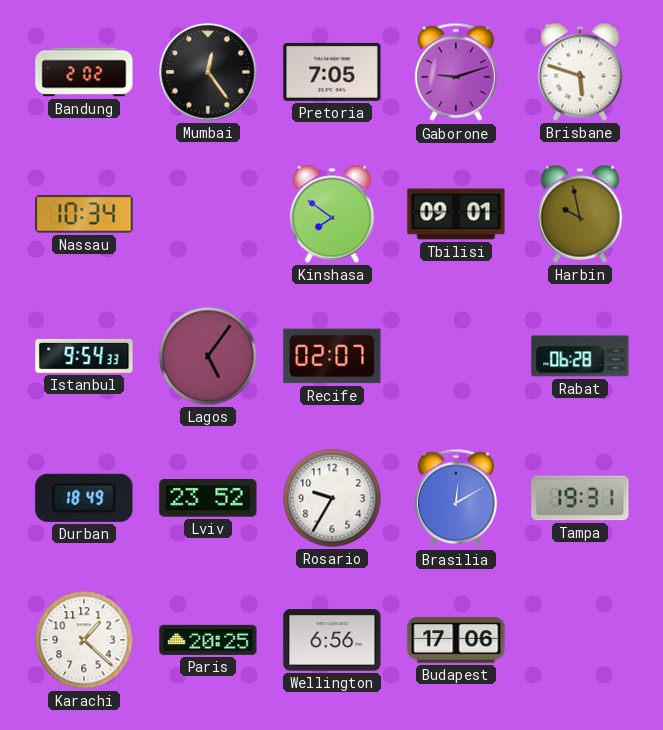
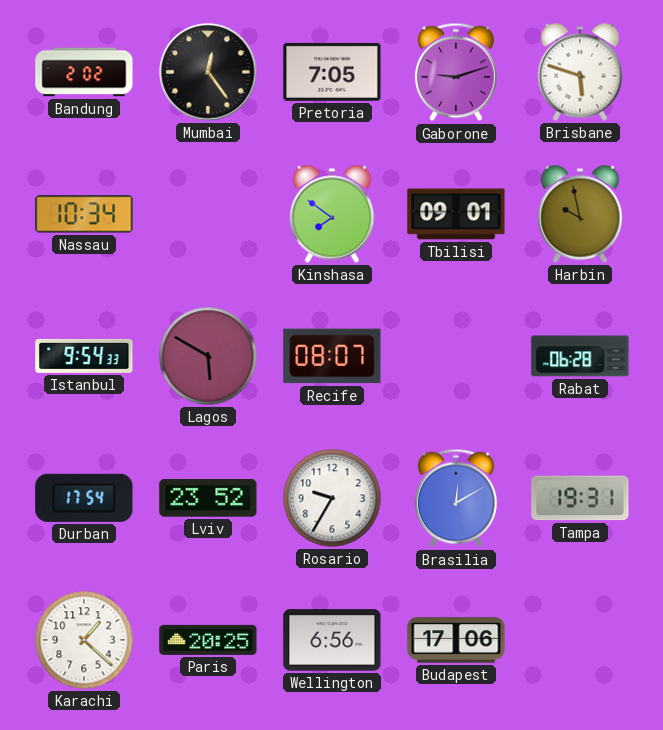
Lagos: 5:06 -> 5:50
Recife: 02:07 -> 08:07
Durban: 18:49 -> 17:54
